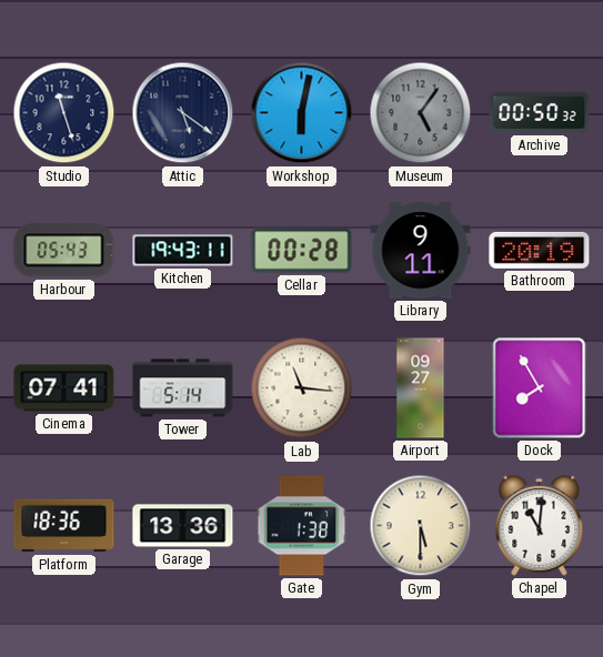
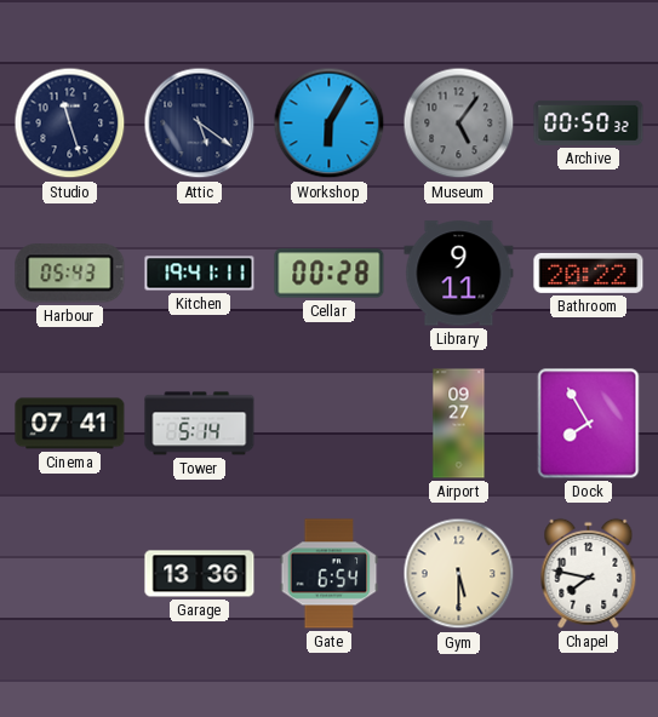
Workshop: 6:02 -> 6:05
Kitchen: 19:43 -> 19:41
Bathroom: 20:19 -> 20:22
Lab: 11:16 -> none
Platform: 18:36 -> none
Gate: 1:38 -> 6:54
Chapel: 11:01 -> 7:47
